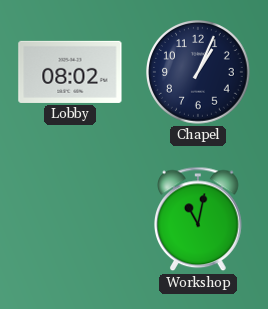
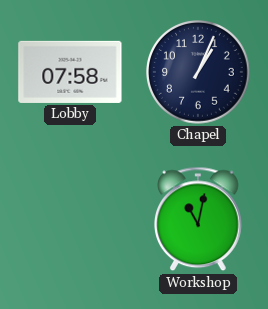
Lobby: 08:02 -> 07:58
